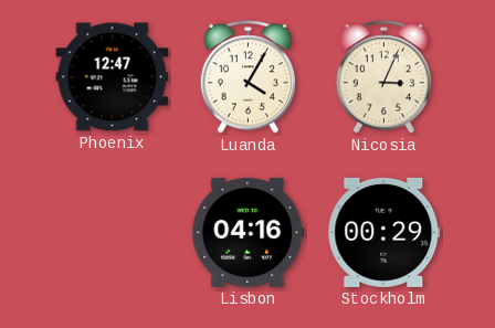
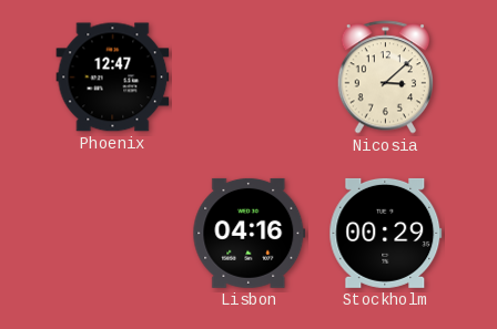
Luanda: 4:05 -> none
Nicosia: 3:04 -> 3:08
